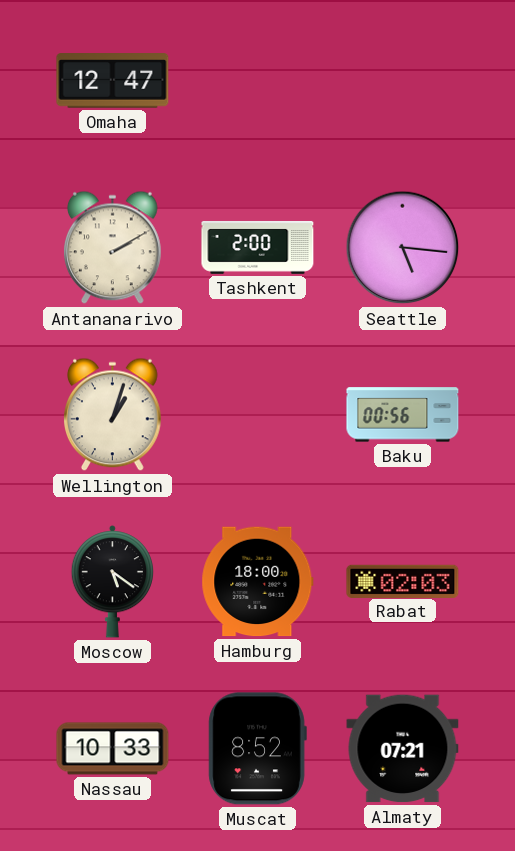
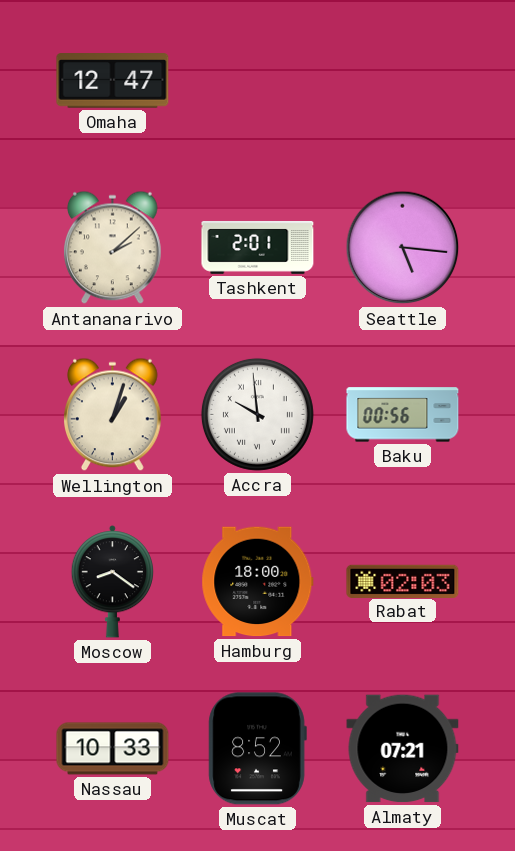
Antananarivo: 2:10 -> 2:08
Tashkent: 2:00 -> 2:01
Accra: none -> 9:59
Moscow: 5:21 -> 8:21
